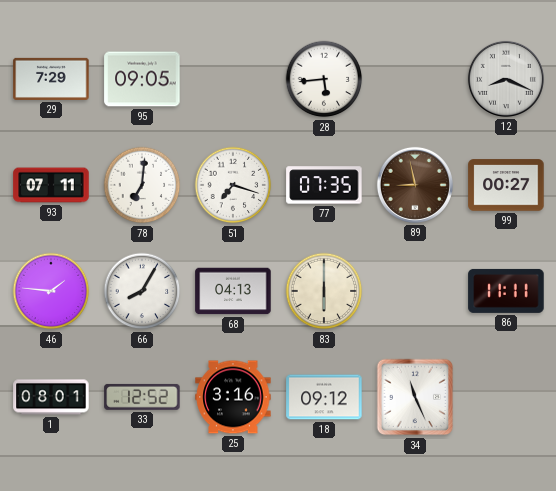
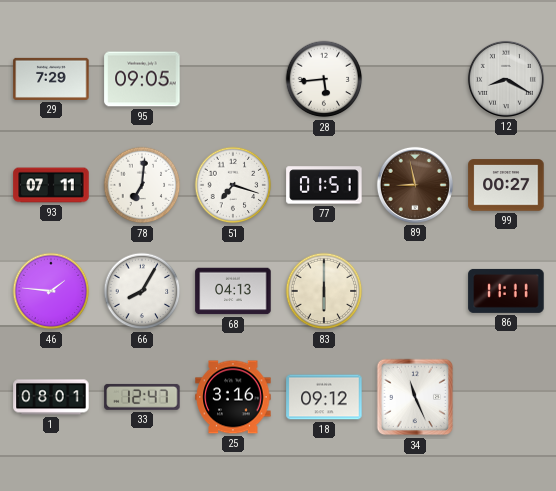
12: 8:19 -> 8:20
77: 07:35 -> 01:51
33: 12:52 -> 12:47
